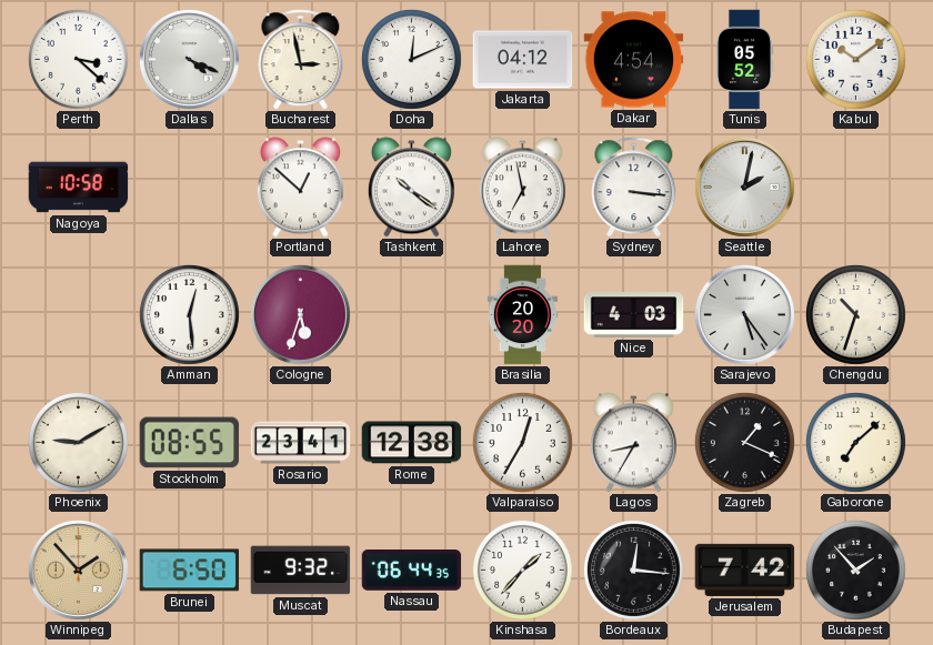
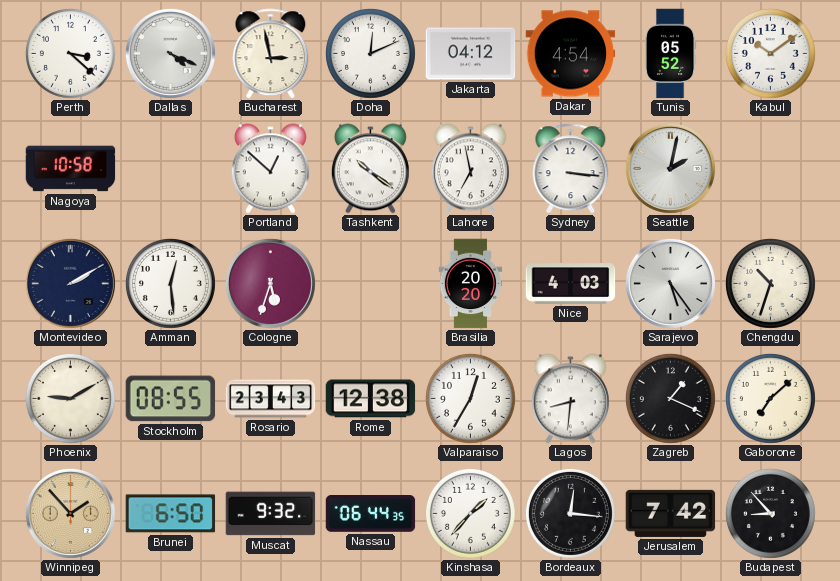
Montevideo: none -> 2:10
Rosario: 23:41 -> 23:43
Lagos: 8:35 -> 8:31
Budapest: 1:53 -> 8:53
